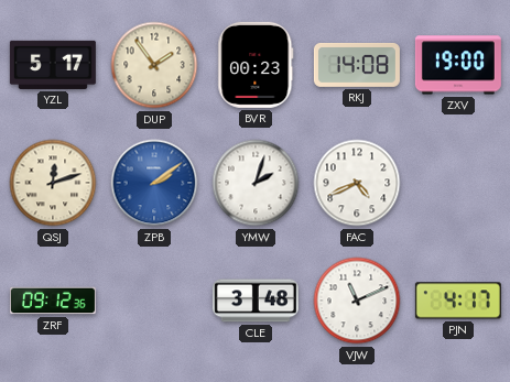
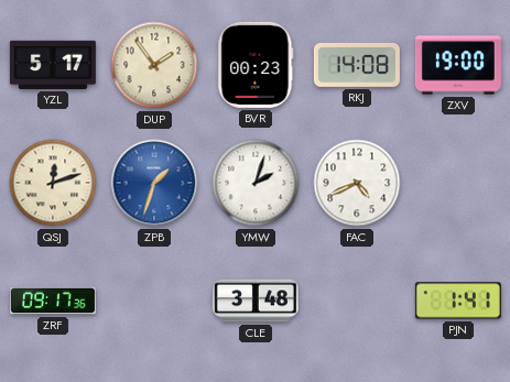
ZPB: 2:09 -> 1:33
ZRF: 09:12 -> 09:17
VJW: 11:11 -> none
PJN: 4:17 -> 1:41
